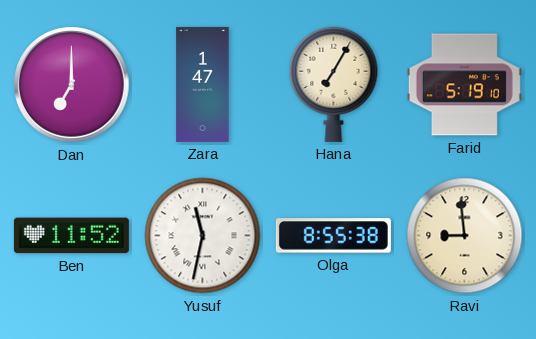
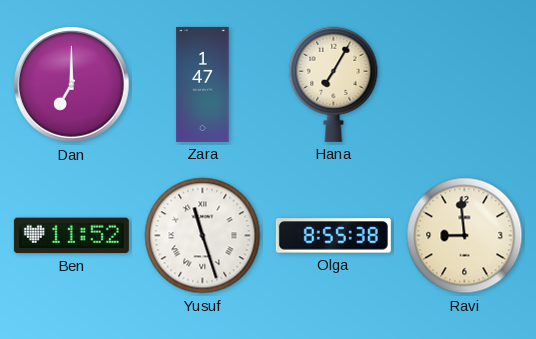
Farid: 5:19 -> none
Yusuf: 11:32 -> 11:27
